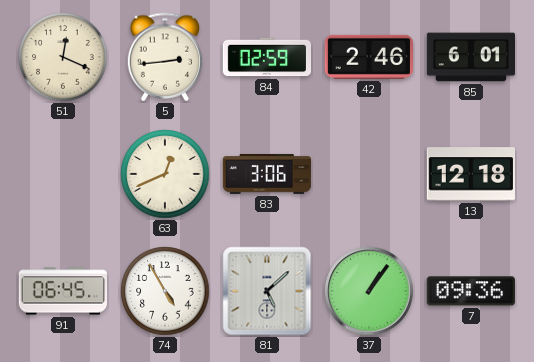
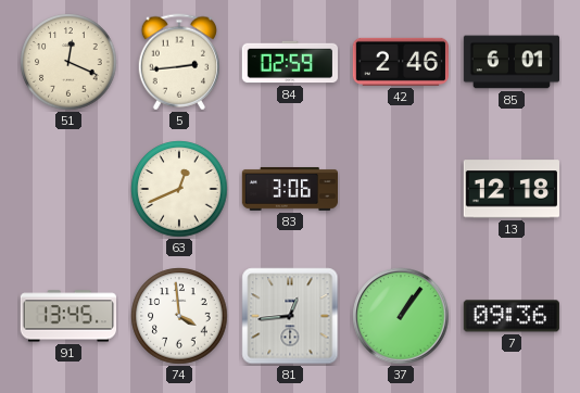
91: 06:45 -> 13:45
74: 4:55 -> 3:59
81: 5:08 -> 12:44
